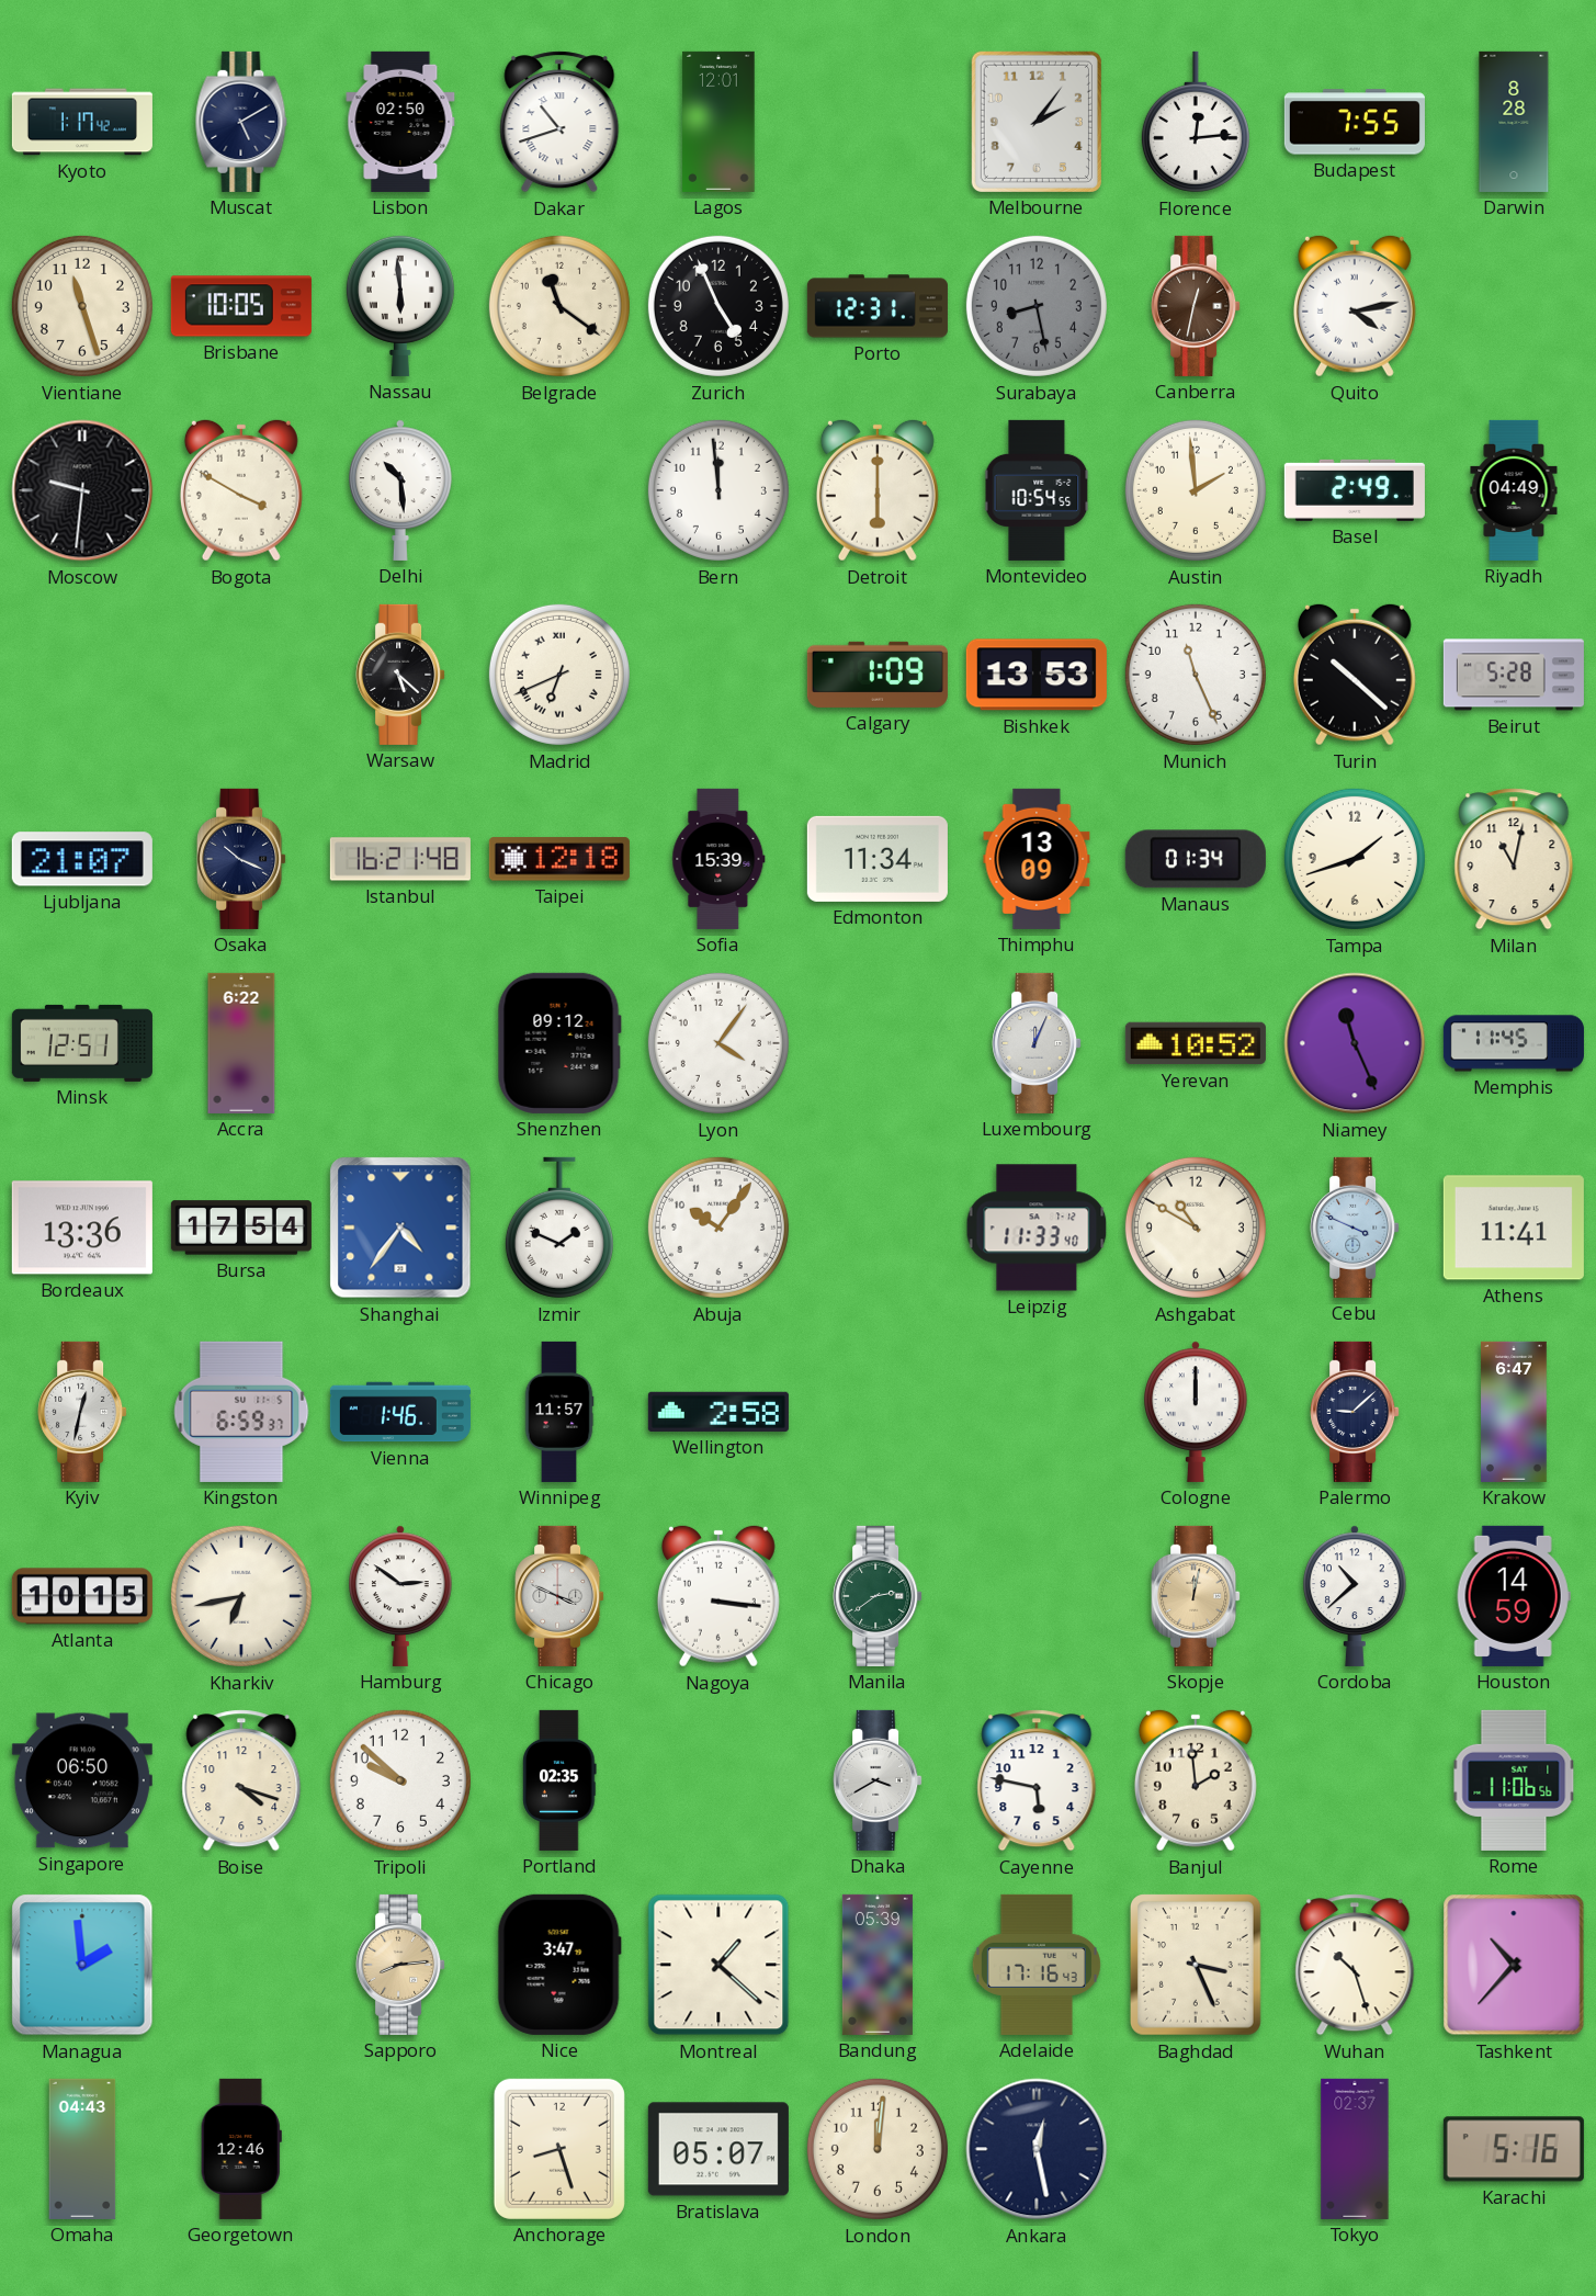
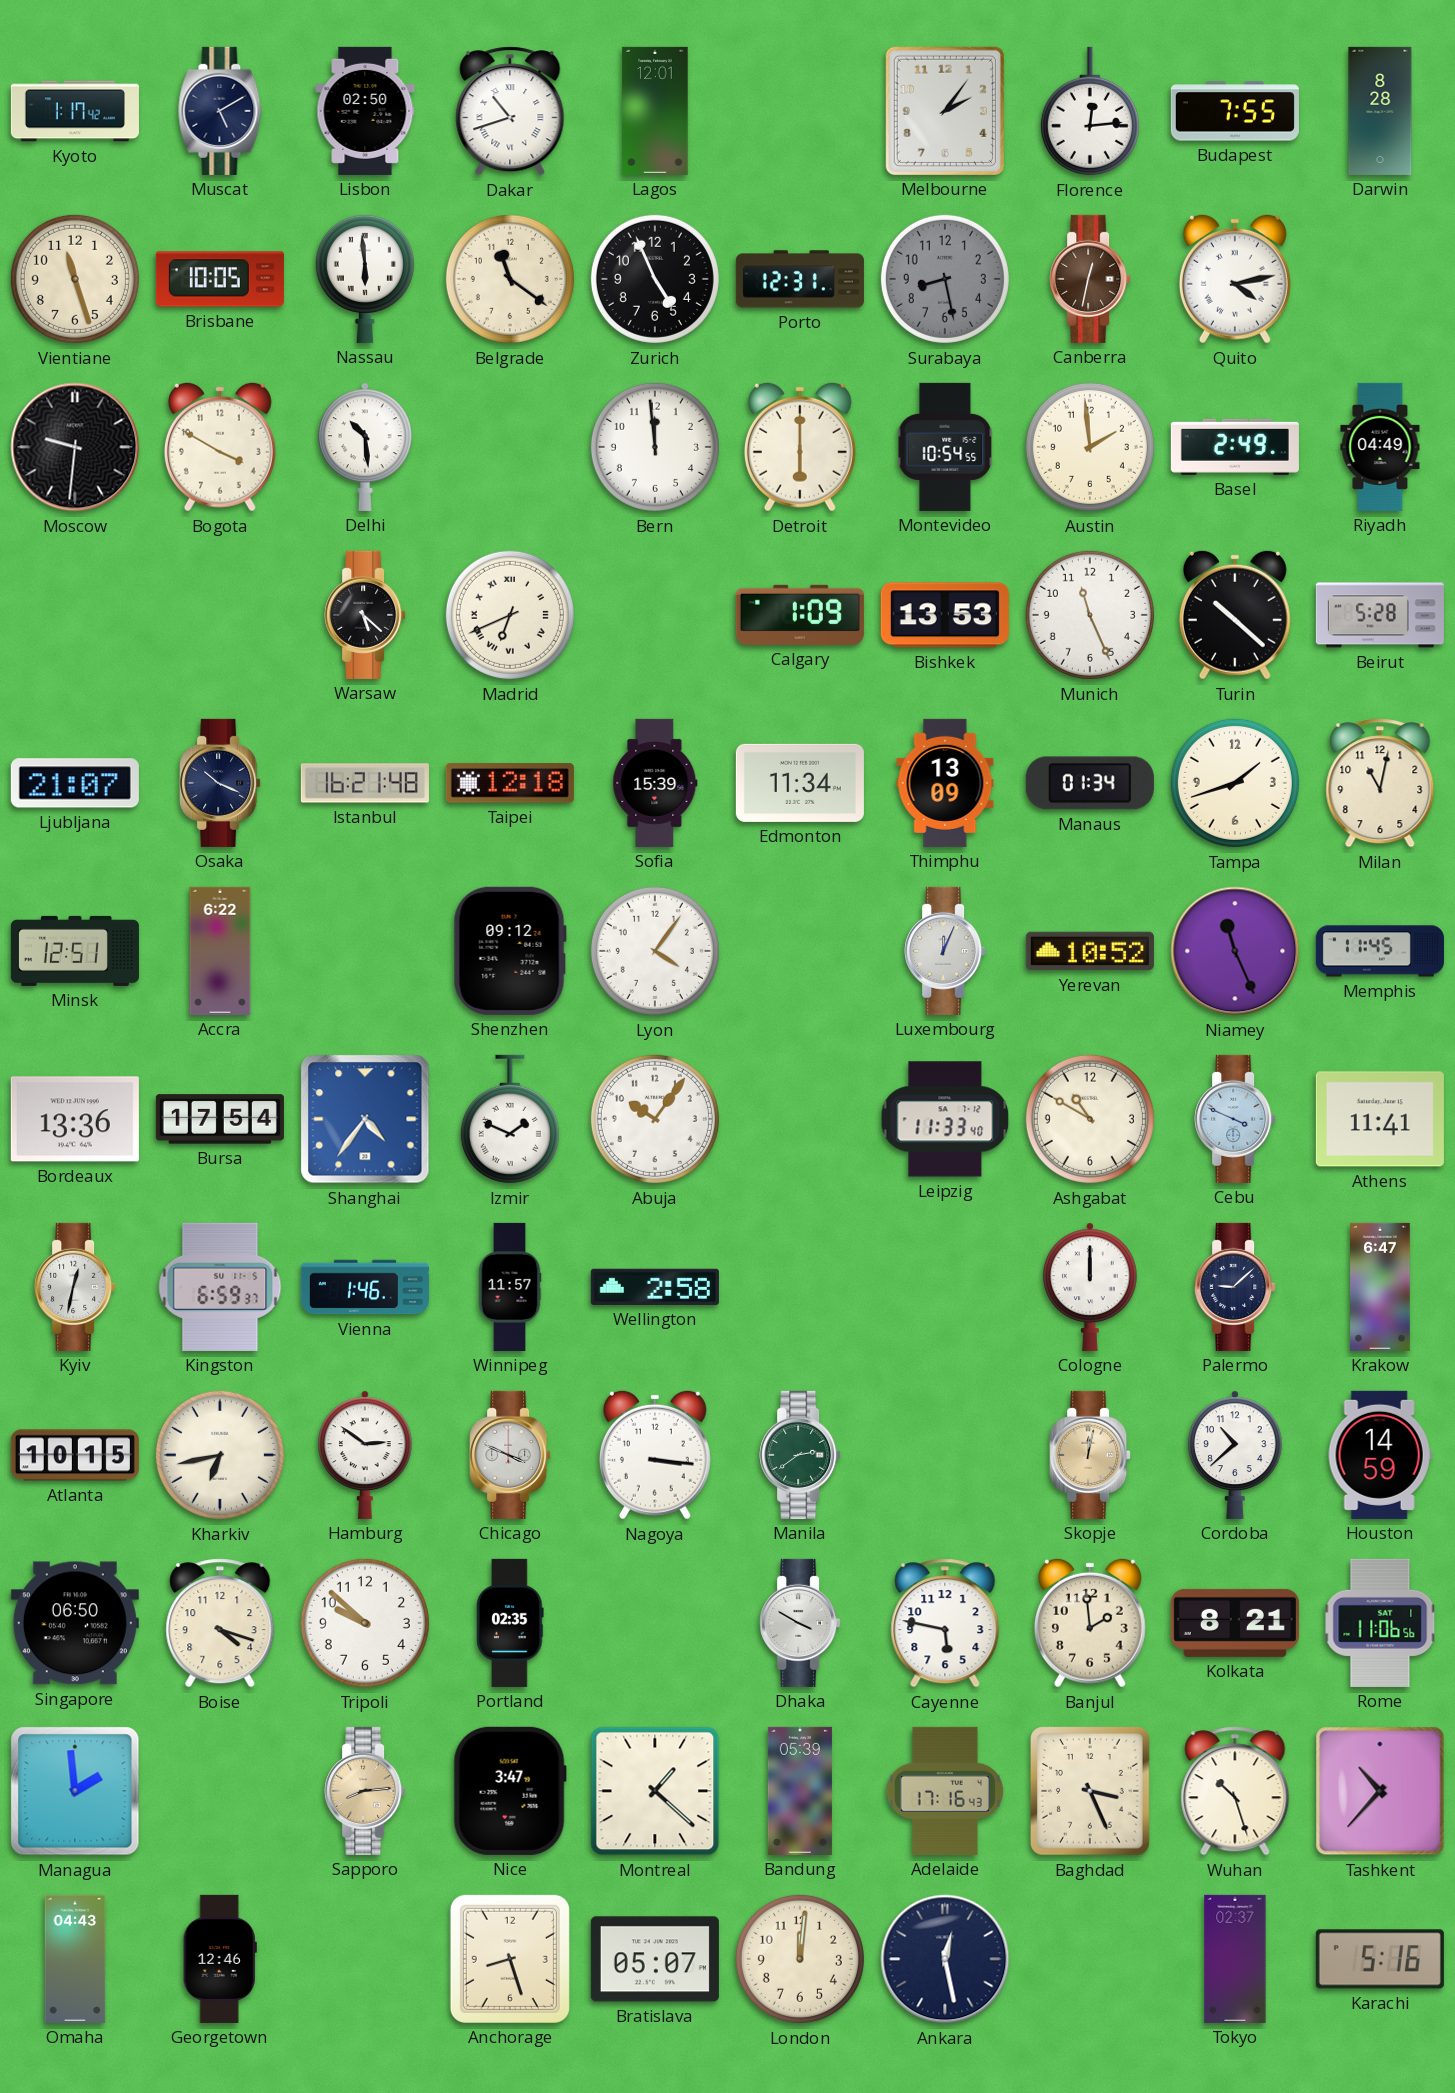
Dhaka: 3:40 -> 3:50
Kolkata: none -> 8:21
